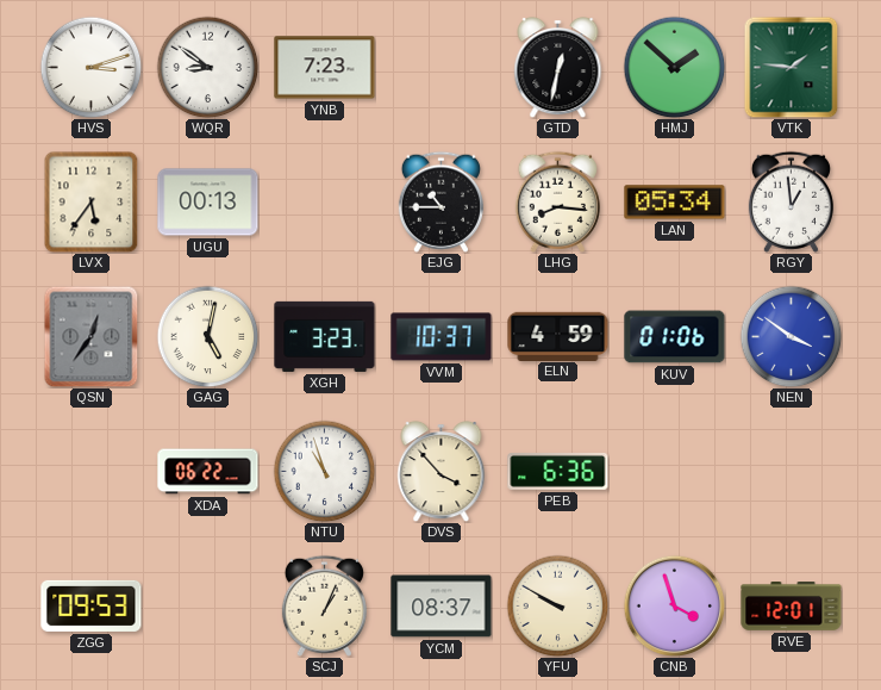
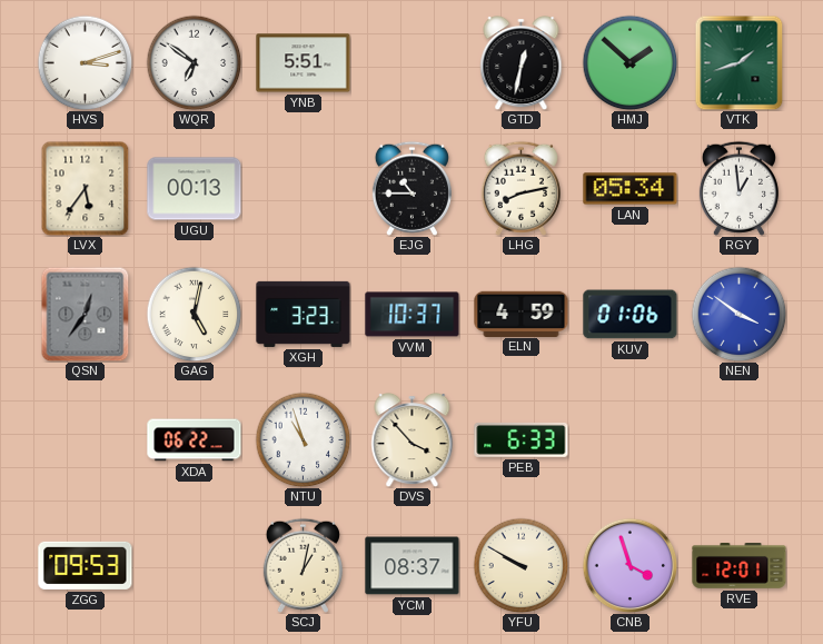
WQR: 8:51 -> 6:51
YNB: 7:23 -> 5:51
VTK: 1:46 -> 1:42
LHG: 8:16 -> 8:13
PEB: 6:36 -> 6:33
SCJ: 1:04 -> 1:02
